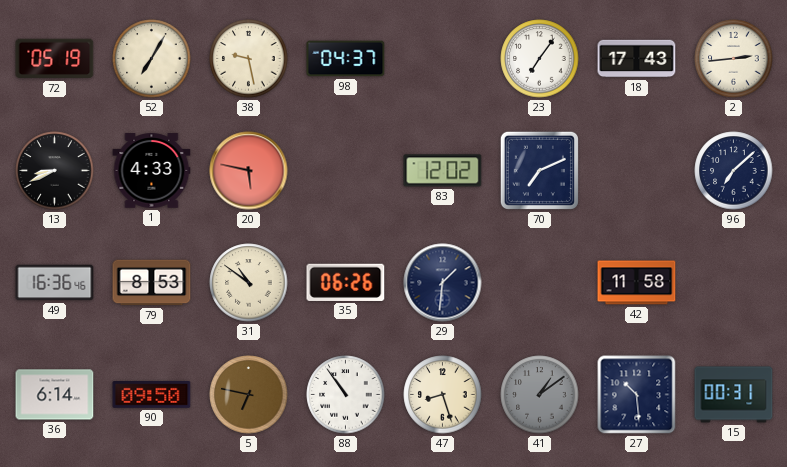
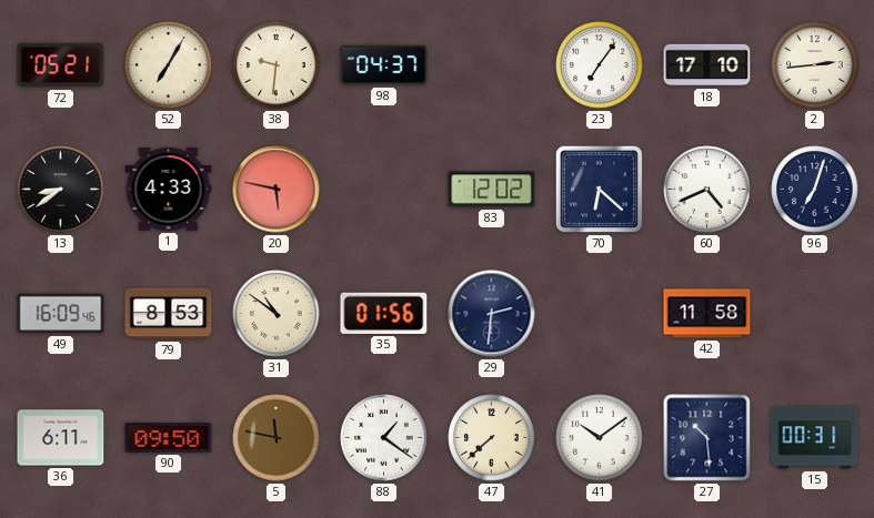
72: 05:19 -> 05:21
38: 9:28 -> 9:31
18: 17:43 -> 17:10
13: 8:41 -> 8:39
70: 7:11 -> 6:22
60: none -> 4:41
96: 7:08 -> 7:03
49: 16:36 -> 16:09
35: 06:26 -> 01:56
29: 1:31 -> 2:31
36: 6:14 -> 6:11
5: 6:47 -> 11:47
88: 10:54 -> 1:21
47: 8:27 -> 7:38
41: 1:09 -> 10:09
41 dial: grey -> white
